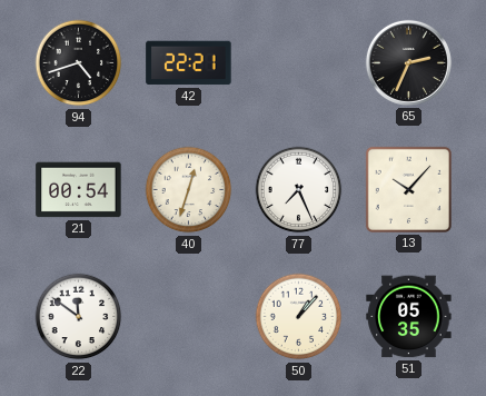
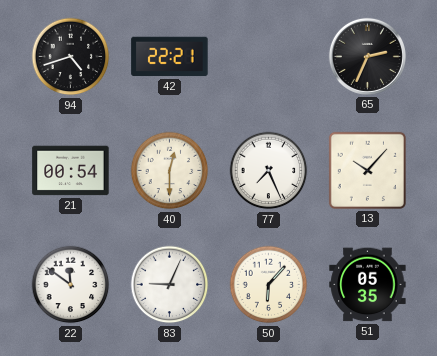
40: 12:33 -> 12:30
83: none -> 9:04
50: 1:07 -> 6:07
